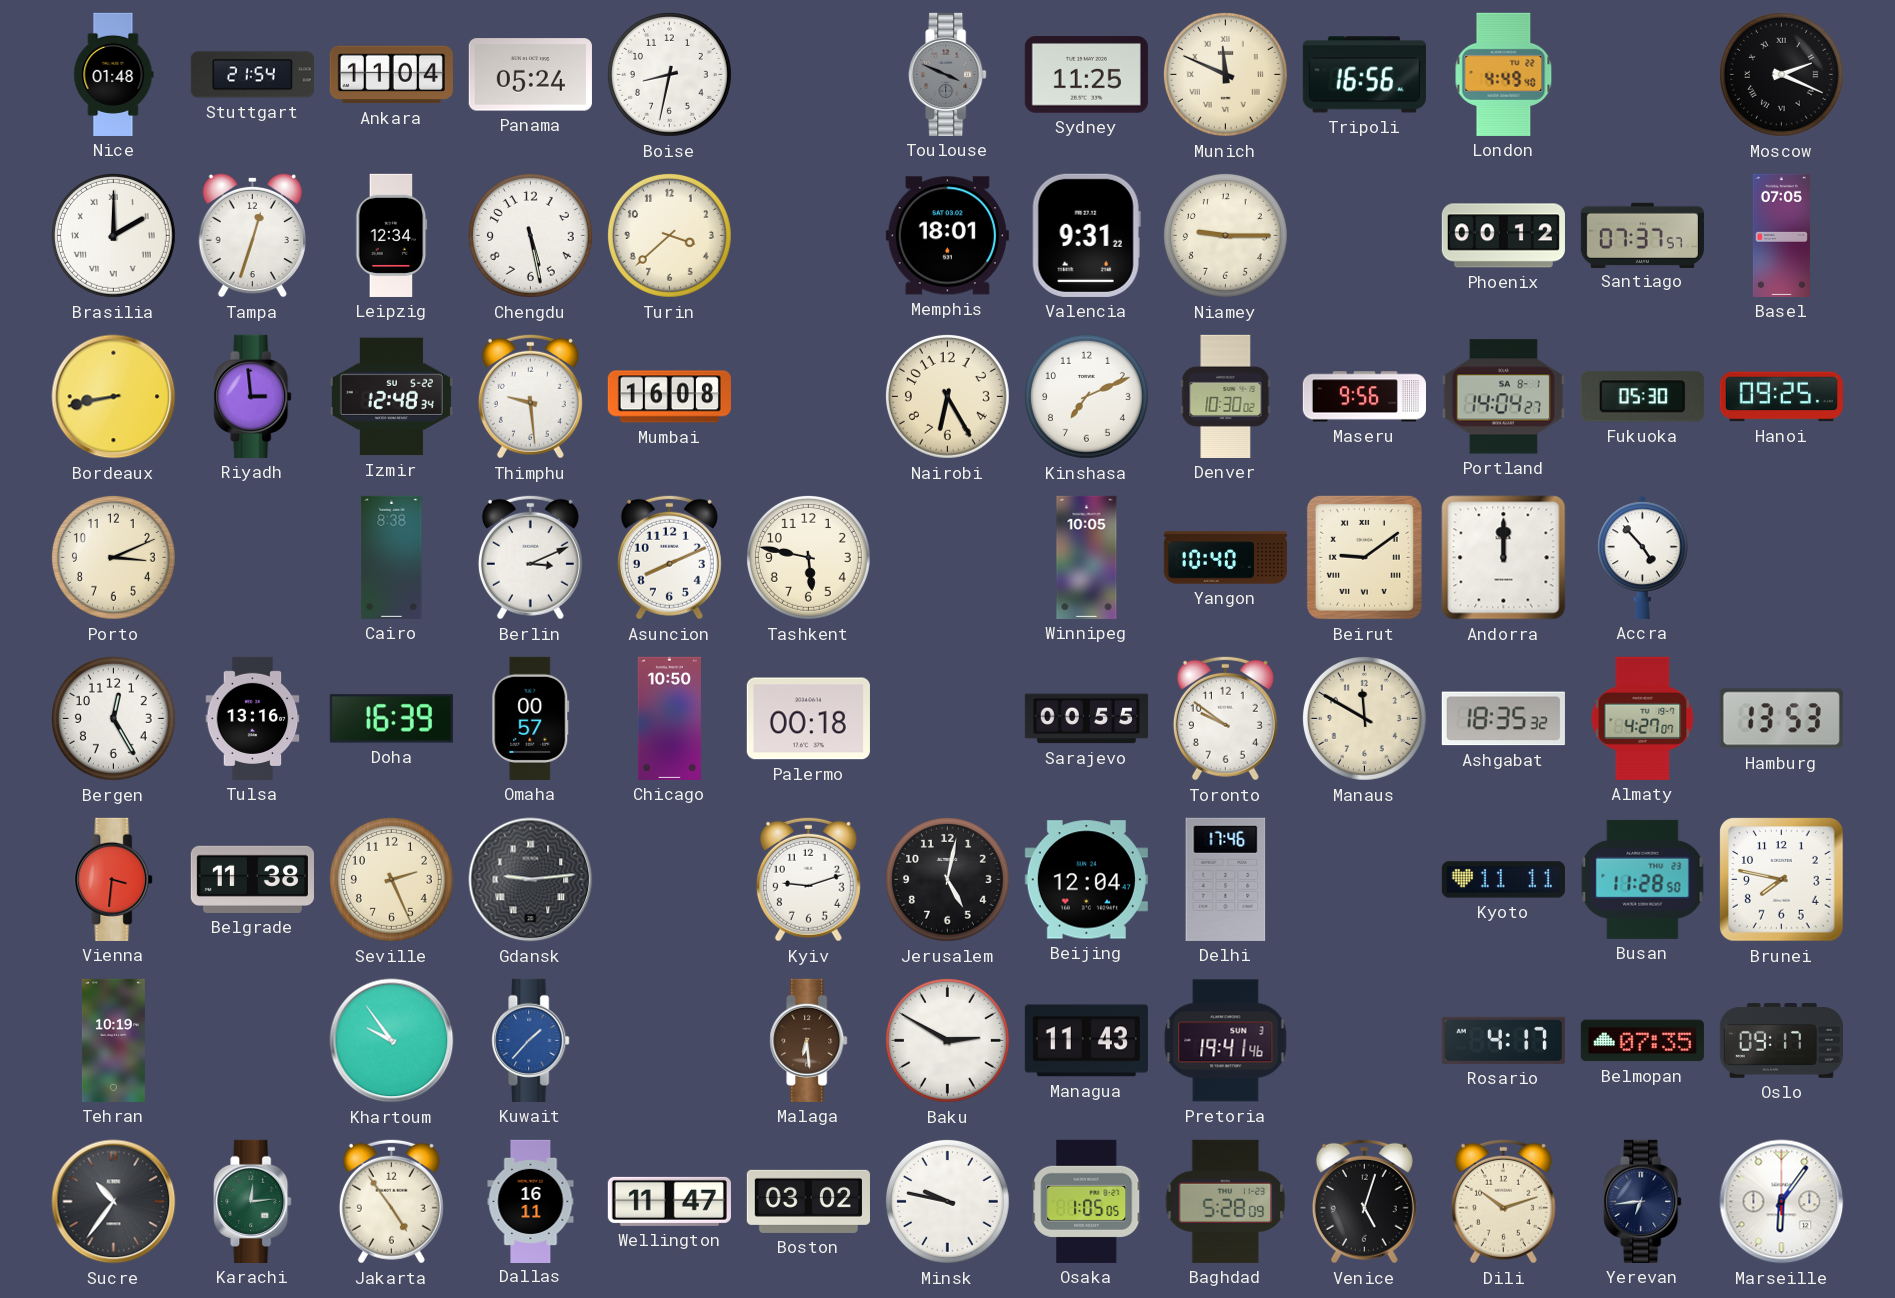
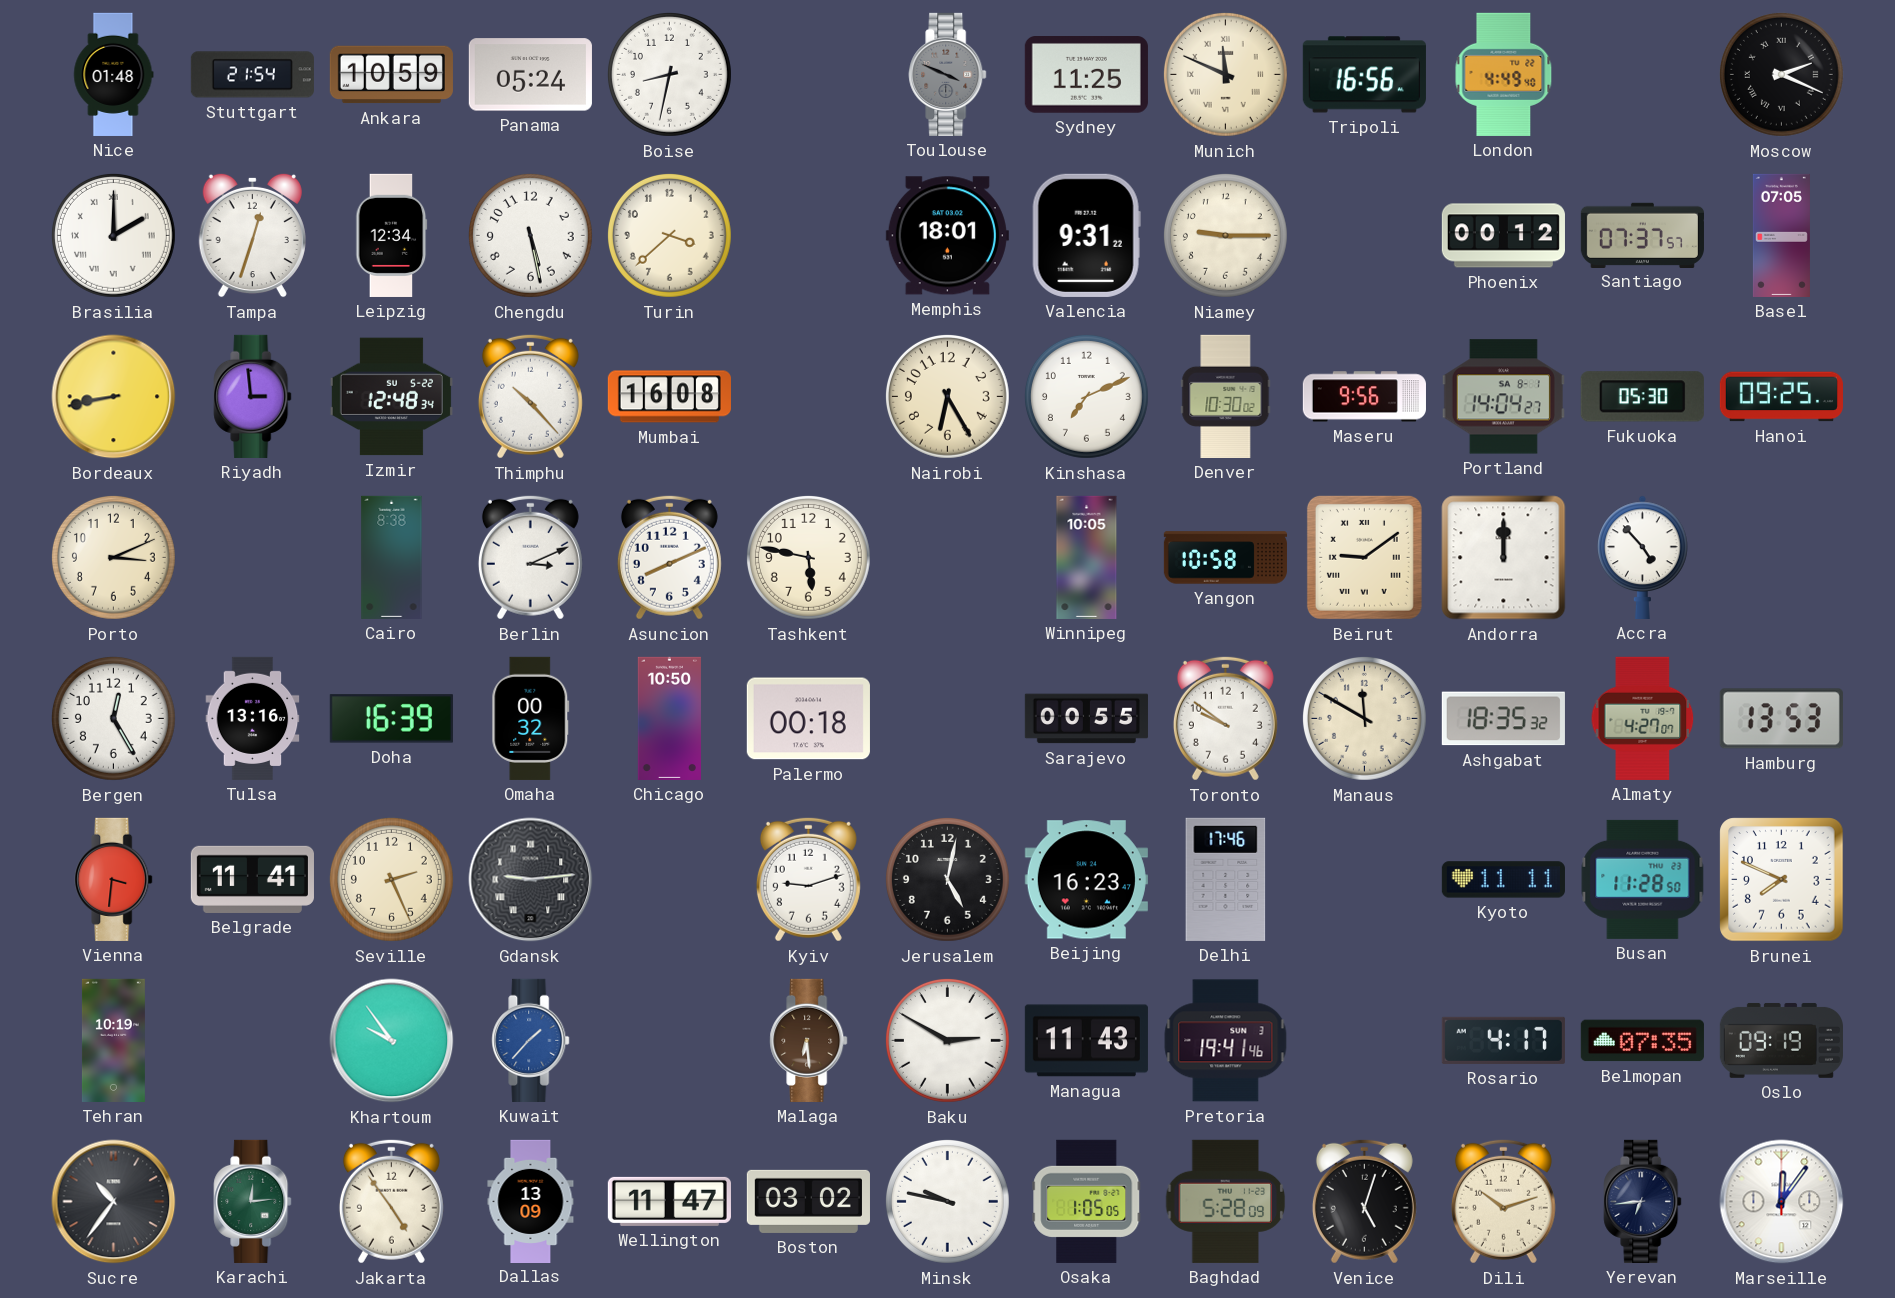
Ankara: 11:04 -> 10:59
Thimphu: 9:29 -> 10:23
Yangon: 10:40 -> 10:58
Omaha: 00:57 -> 00:32
Belgrade: 11:38 -> 11:41
Beijing: 12:04 -> 16:23
Brunei: 7:47 -> 7:49
Oslo: 09:17 -> 09:19
Dallas: 16:11 -> 13:09
Marseille: 6:06 -> 12:06
